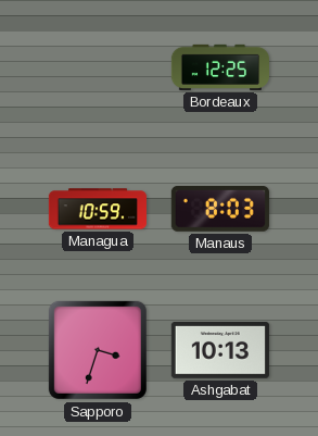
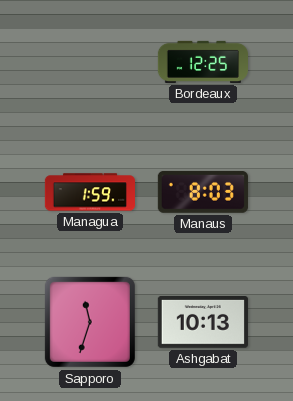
Managua: 10:59 -> 1:59
Sapporo: 3:33 -> 11:33
